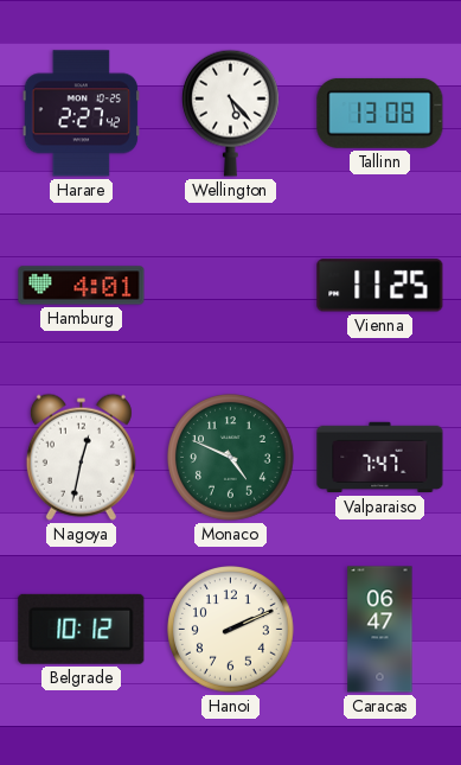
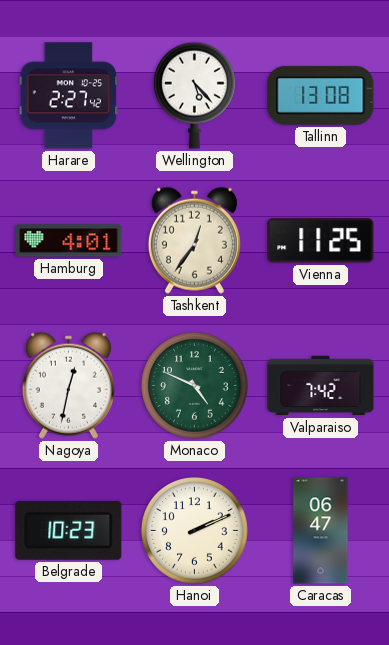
Tashkent: none -> 12:36
Valparaiso: 7:47 -> 7:42
Belgrade: 10:12 -> 10:23
